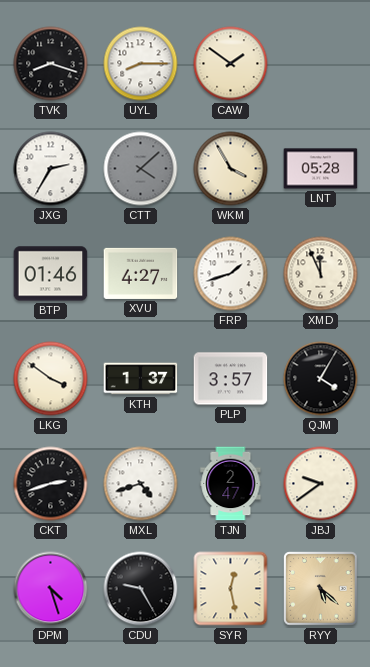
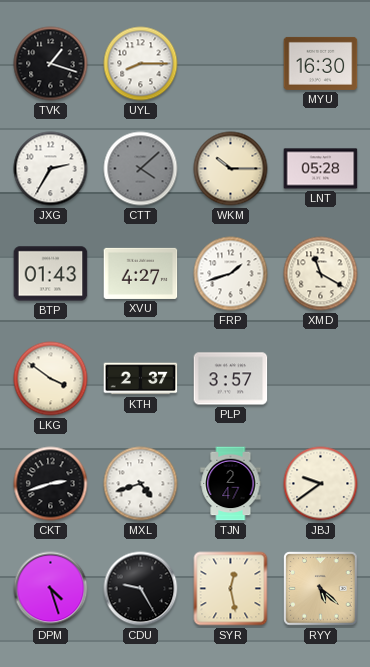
TVK: 8:18 -> 1:18
CAW: 1:51 -> none
MYU: none -> 16:30
WKM: 3:55 -> 10:15
BTP: 01:46 -> 01:43
XMD: 11:56 -> 11:20
KTH: 1:37 -> 2:37
QJM: 4:05 -> none
